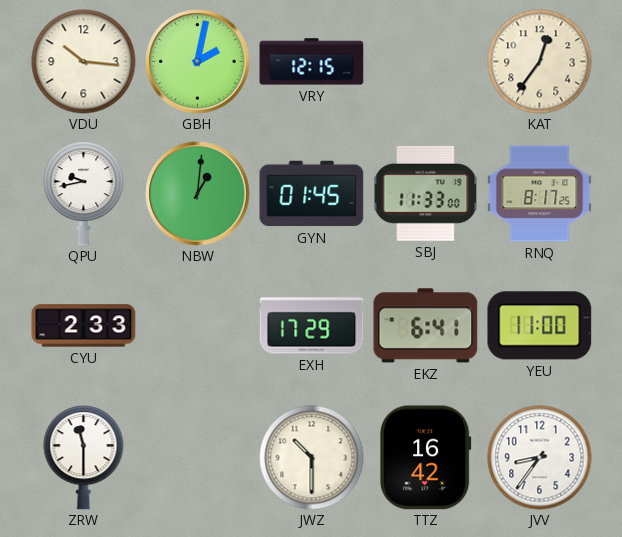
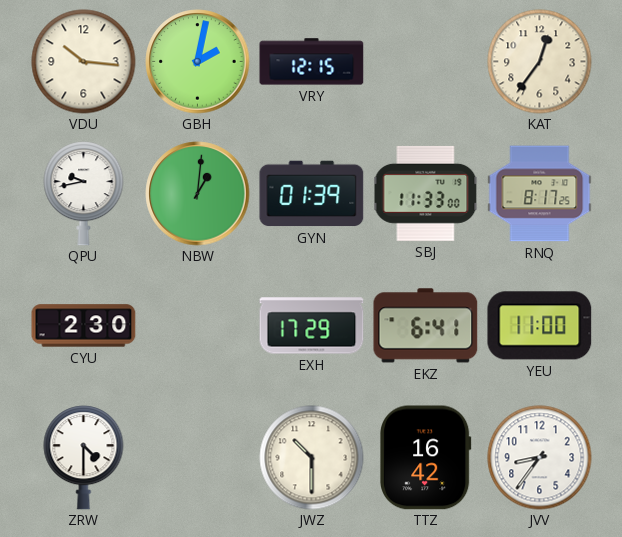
GYN: 01:45 -> 01:39
CYU: 2:33 -> 2:30
ZRW: 11:30 -> 4:30
